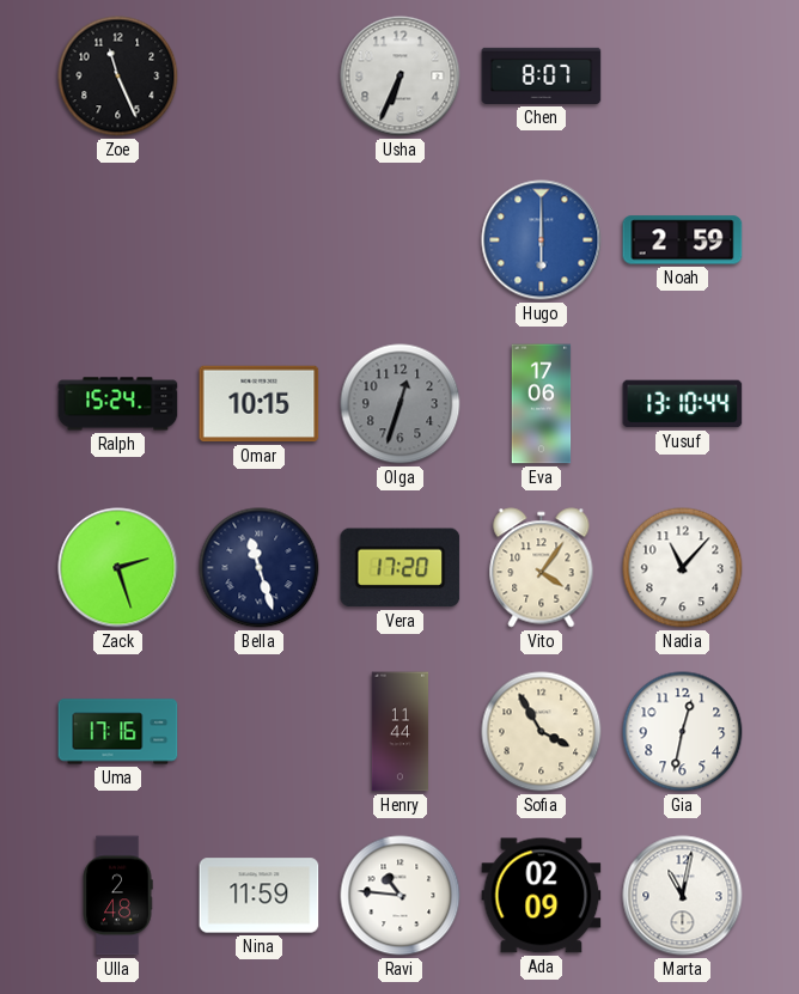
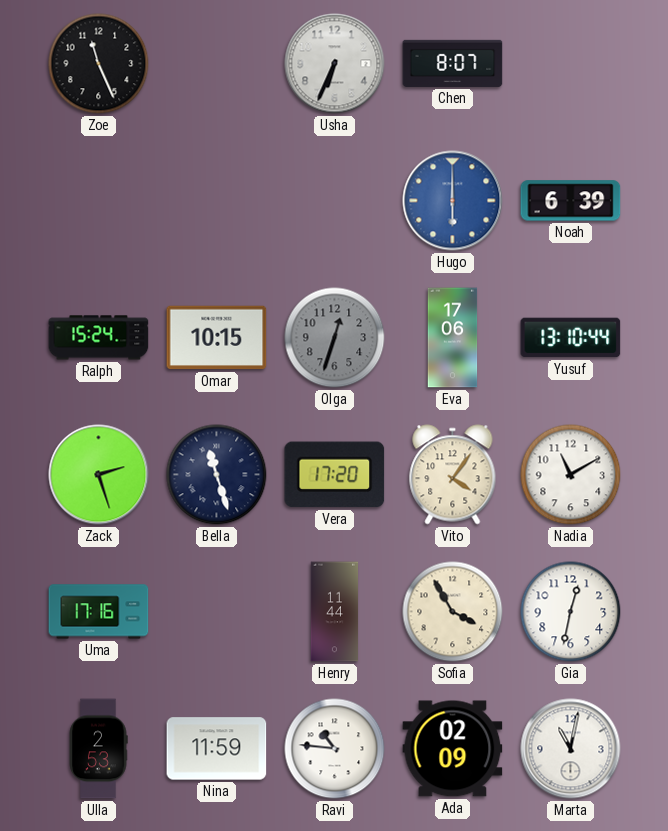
Noah: 2:59 -> 6:39
Nadia: 11:07 -> 11:10
Ulla: 2:48 -> 2:53
